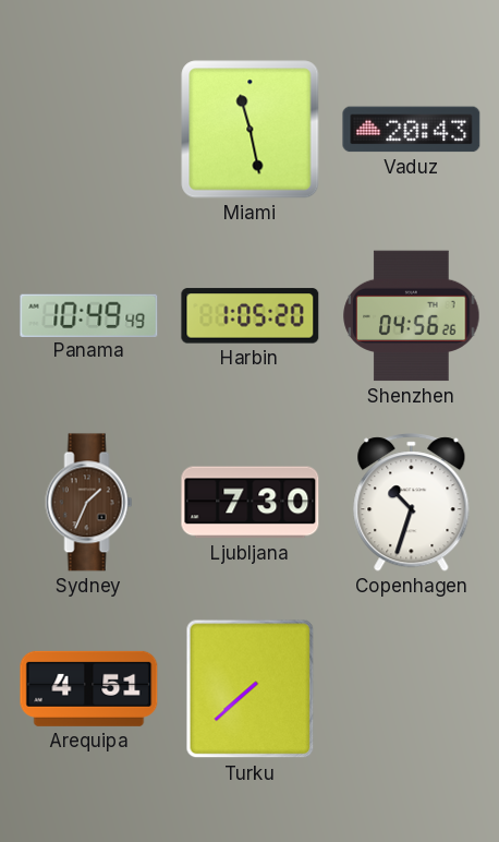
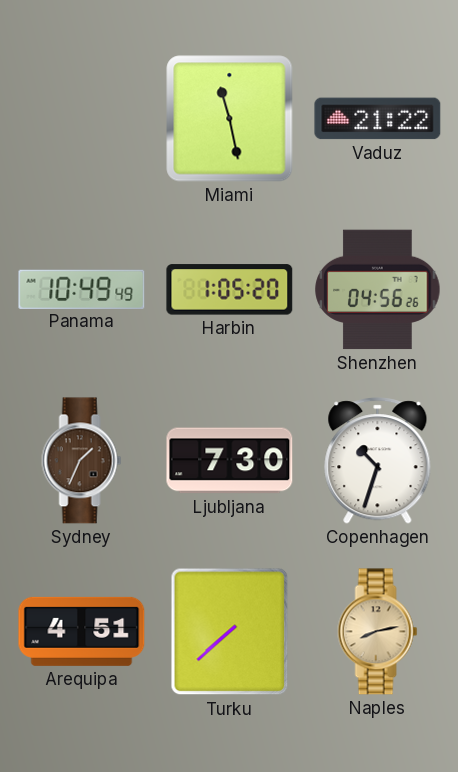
Vaduz: 20:43 -> 21:22
Naples: none -> 8:13
